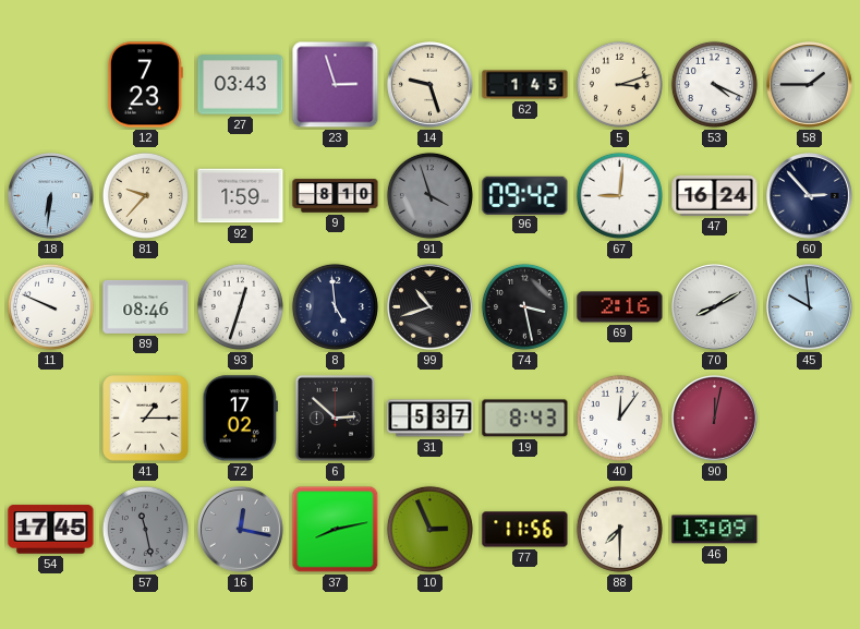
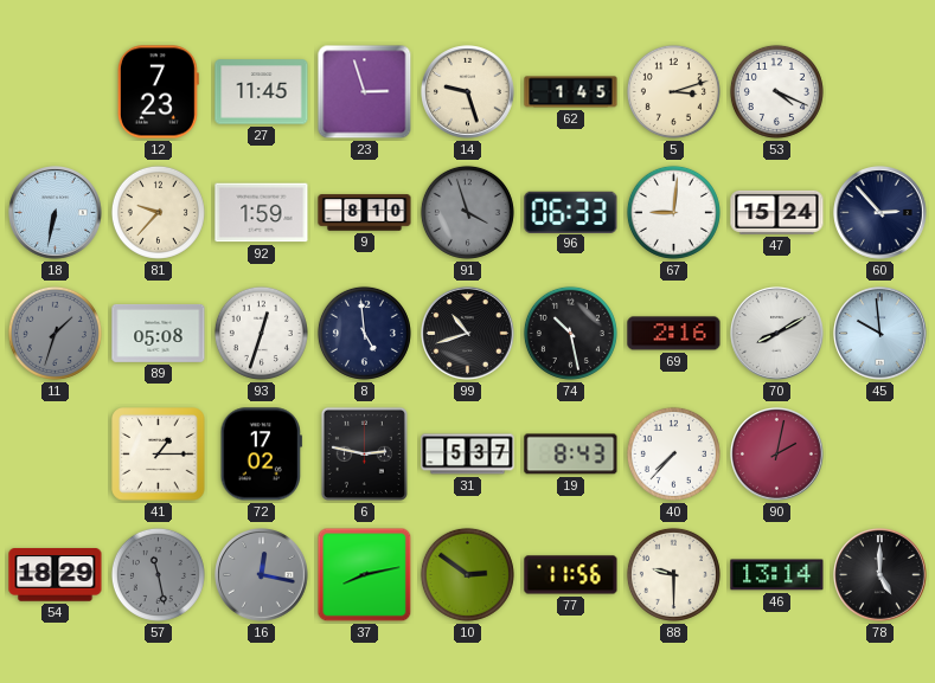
27: 03:43 -> 11:45
58: 1:45 -> none
18: 6:31 -> 6:32
96: 09:42 -> 06:33
47: 16:24 -> 15:24
11: 9:49 -> 1:33
11 dial: white -> grey
89: 08:46 -> 05:08
74: 3:28 -> 10:28
6: 2:52 -> 2:47
40: 12:06 -> 7:37
90: 12:02 -> 2:02
54: 17:45 -> 18:29
10: 2:56 -> 2:51
88: 7:30 -> 9:30
46: 13:09 -> 13:14
78: none -> 5:00
